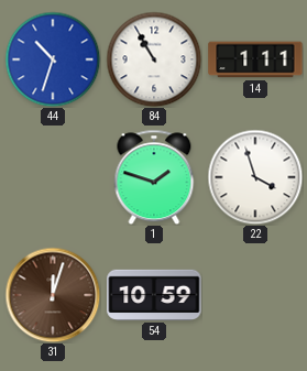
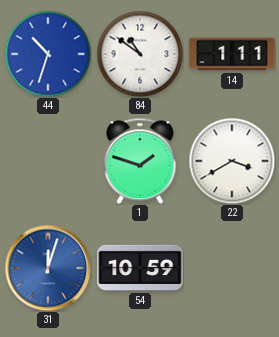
84: 10:55 -> 10:51
22: 3:57 -> 3:40
31 dial: brown -> blue
